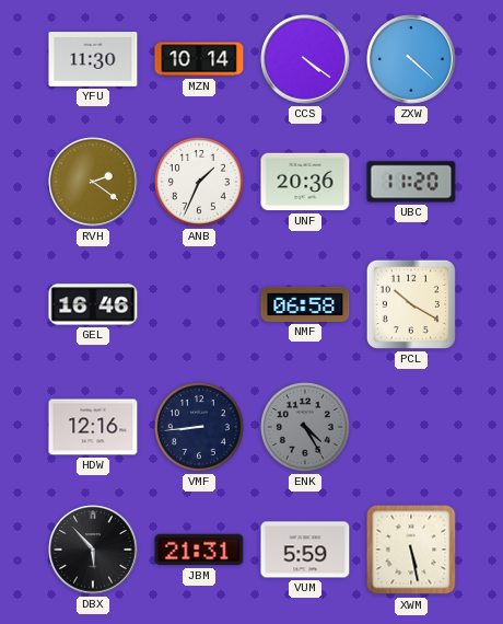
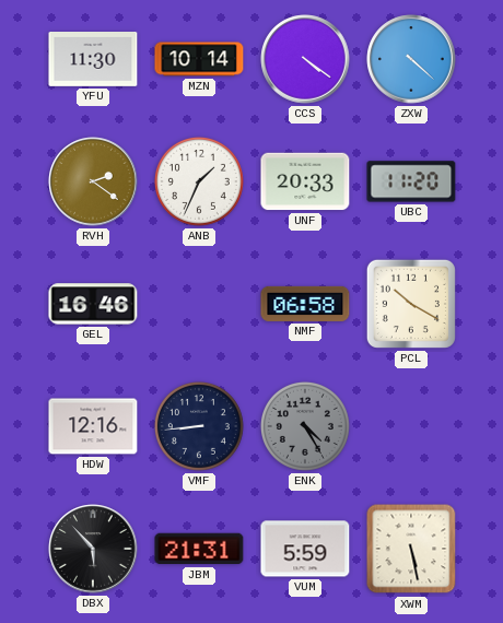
UNF: 20:36 -> 20:33
